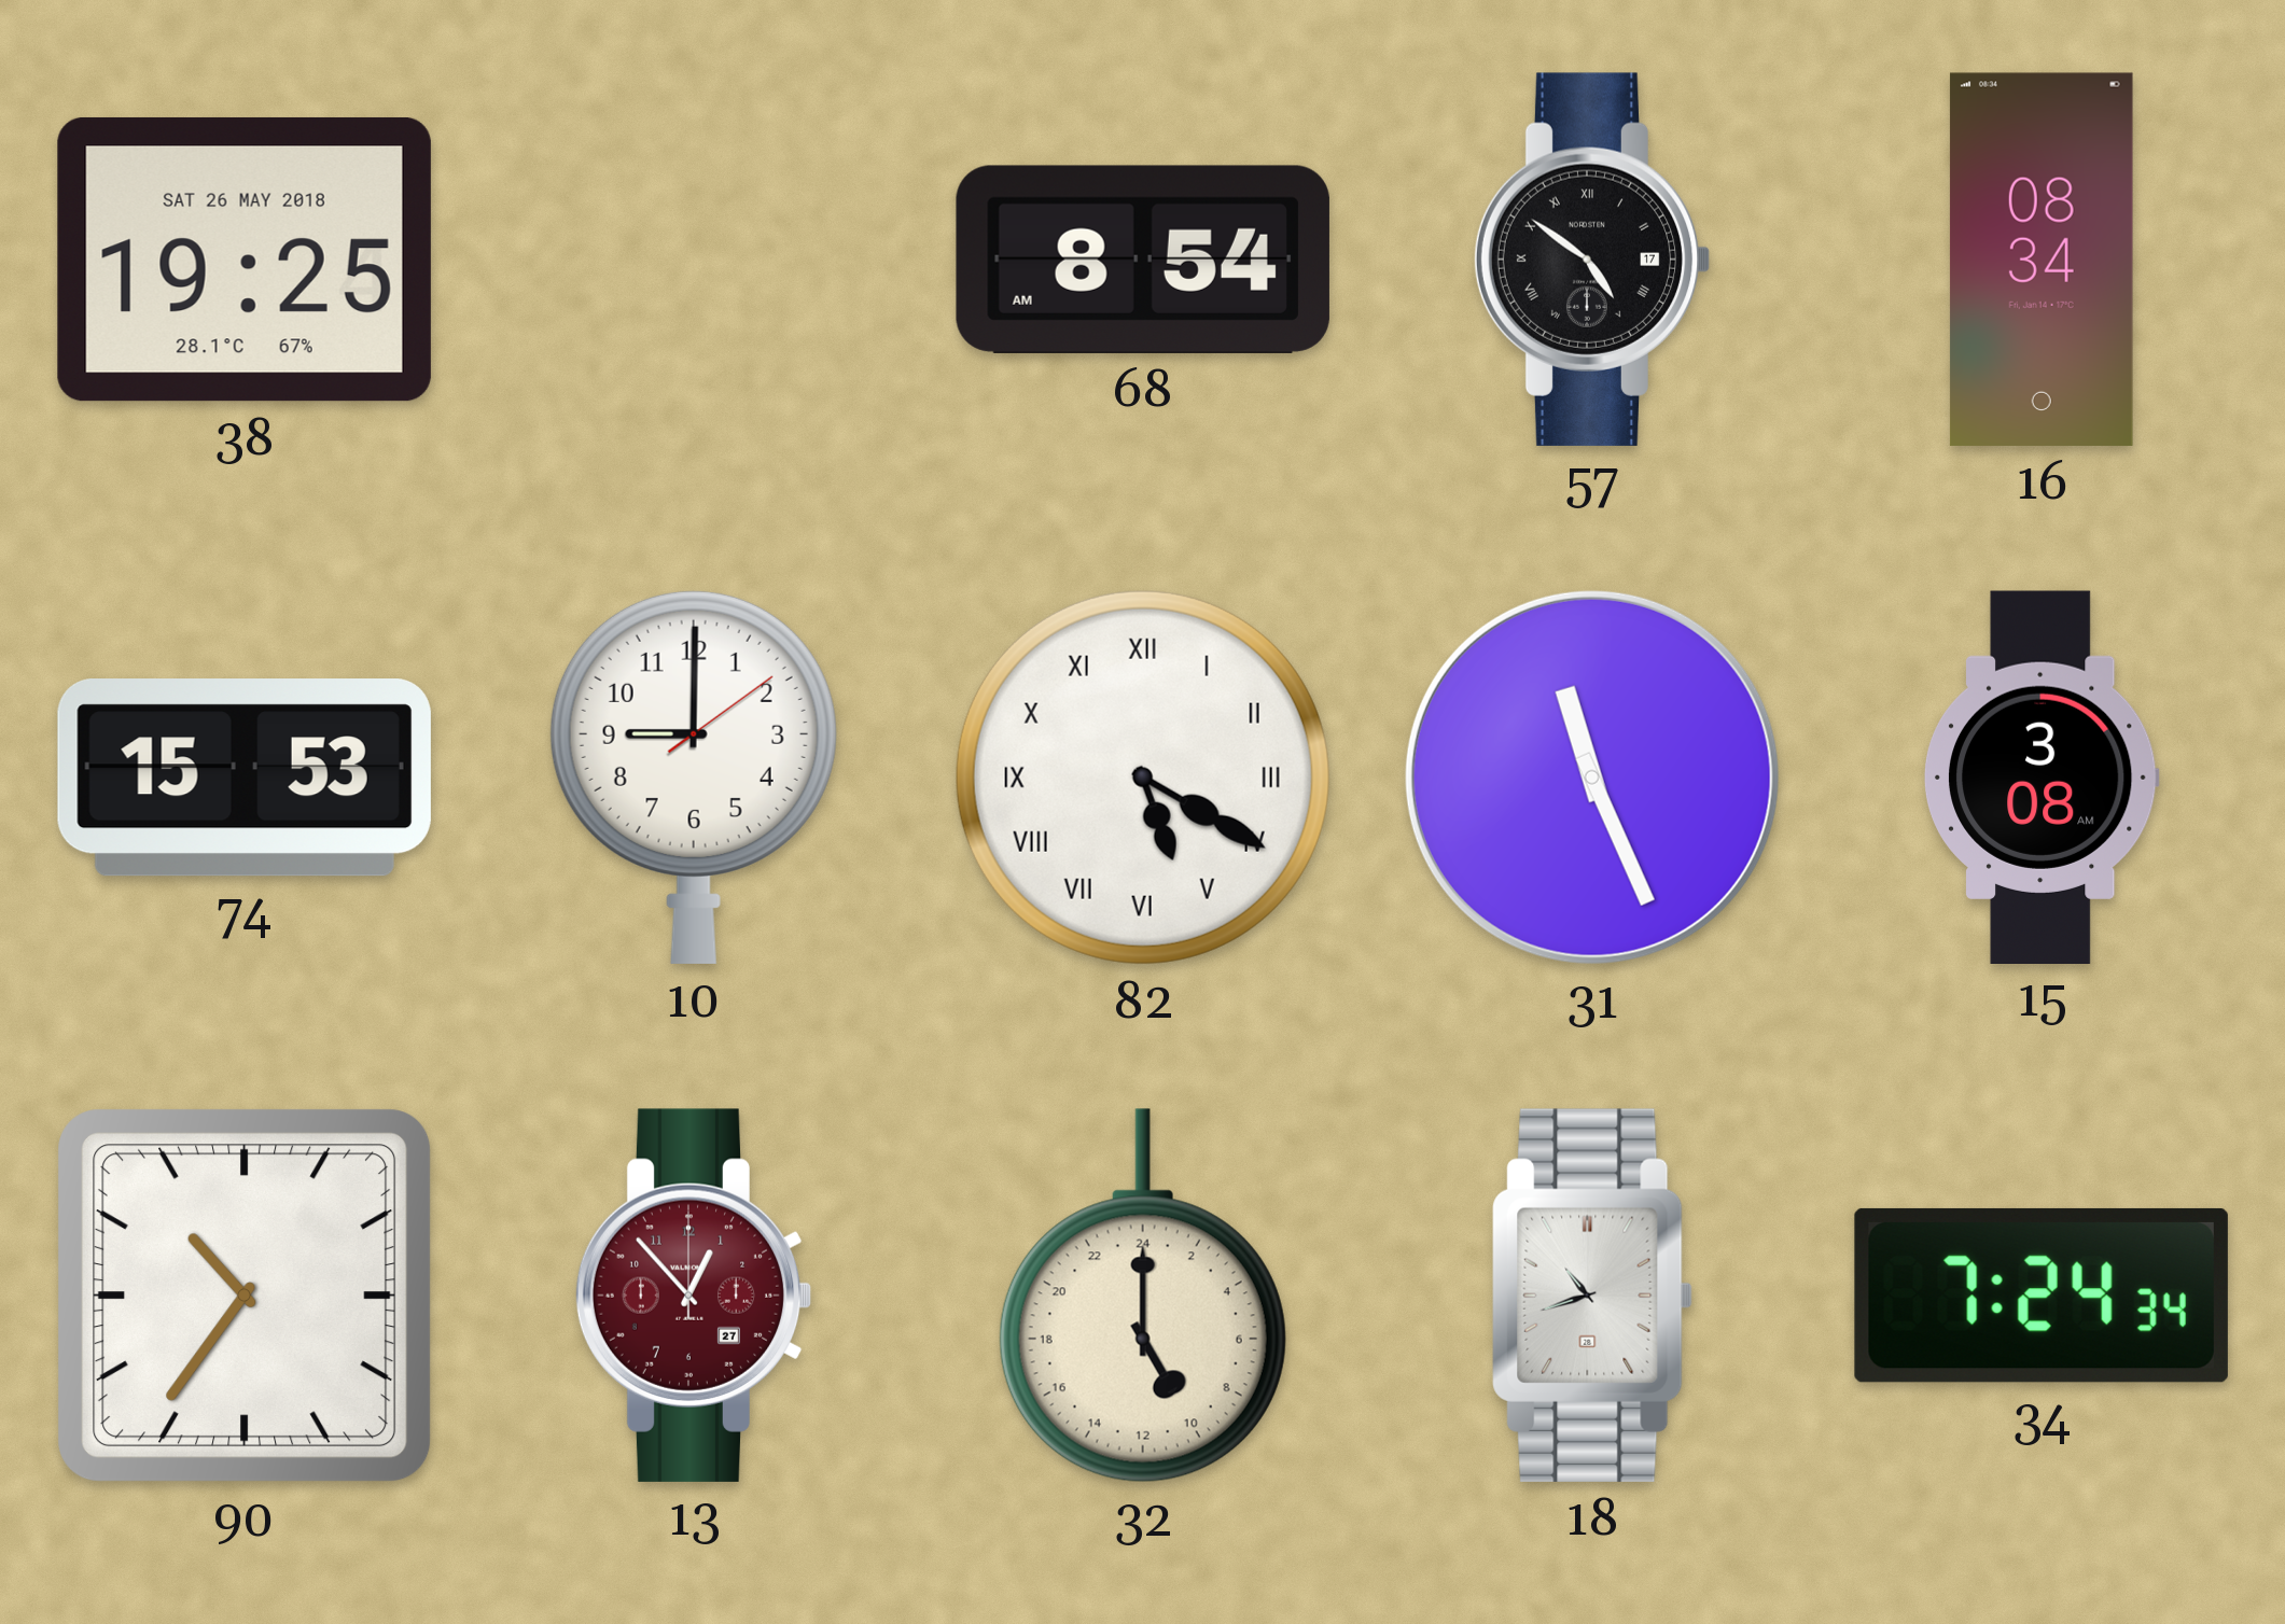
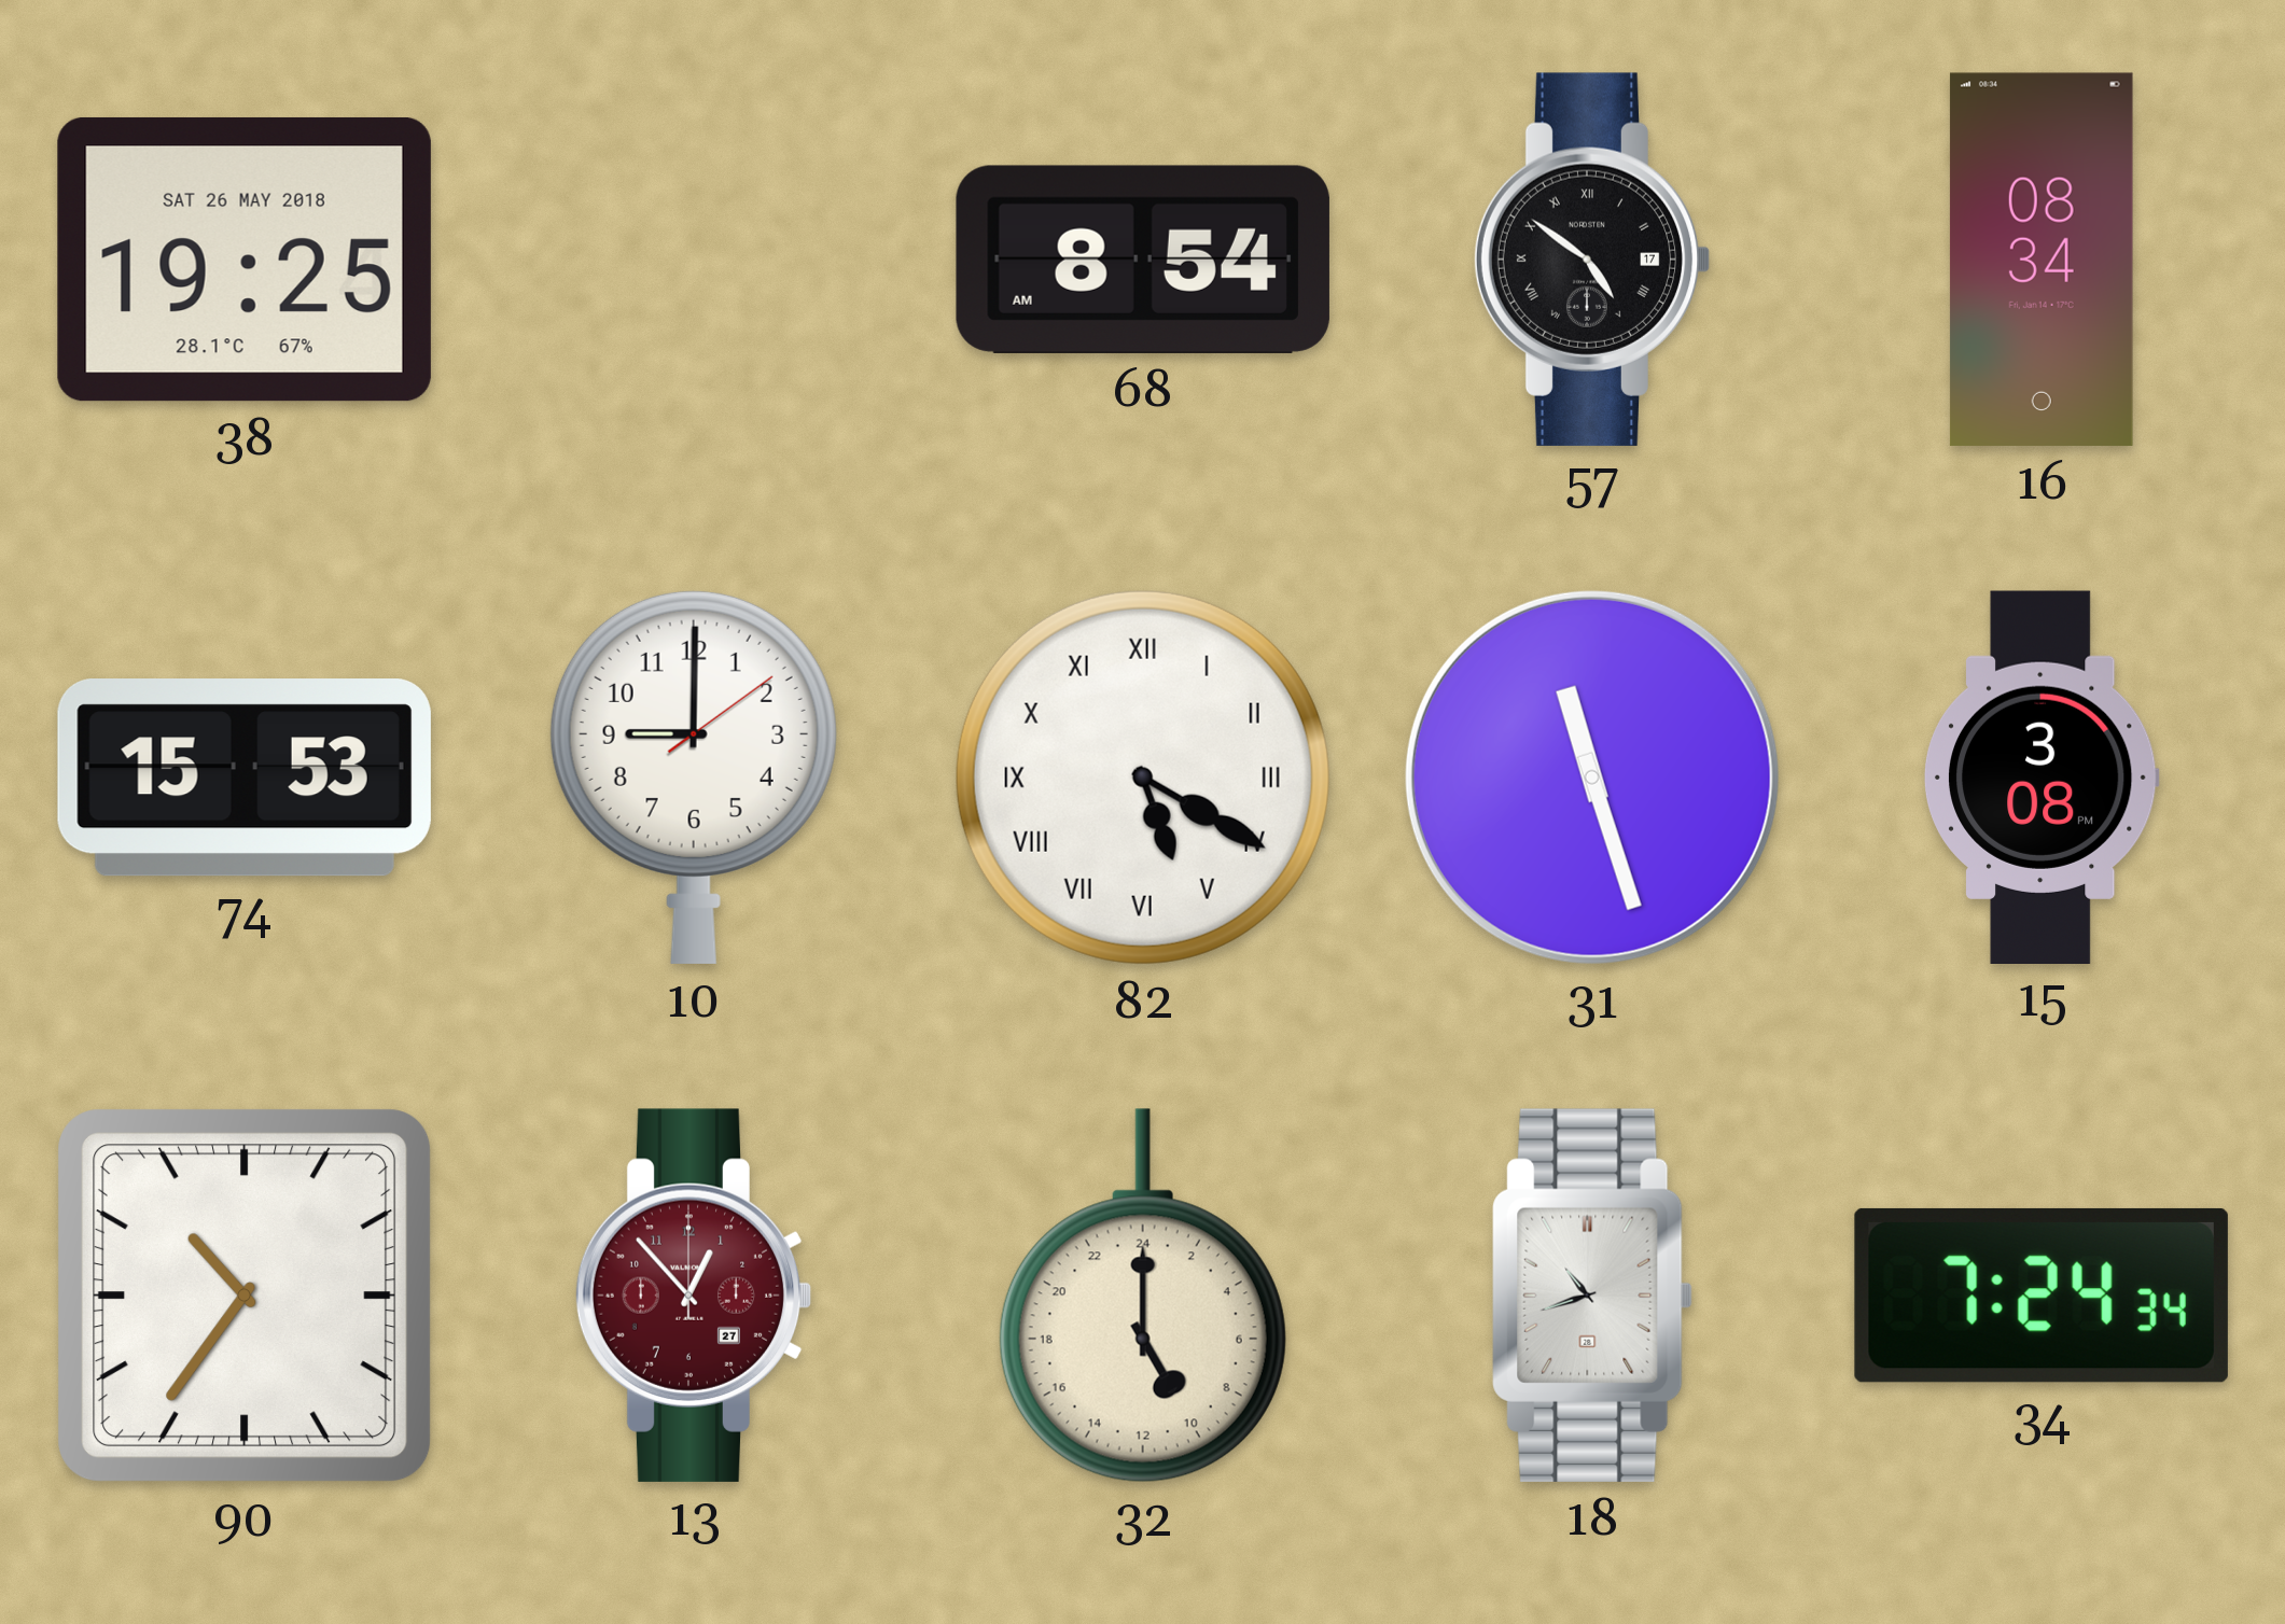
31: 11:26 -> 11:27
15: 3:08 AM -> 3:08 PM
